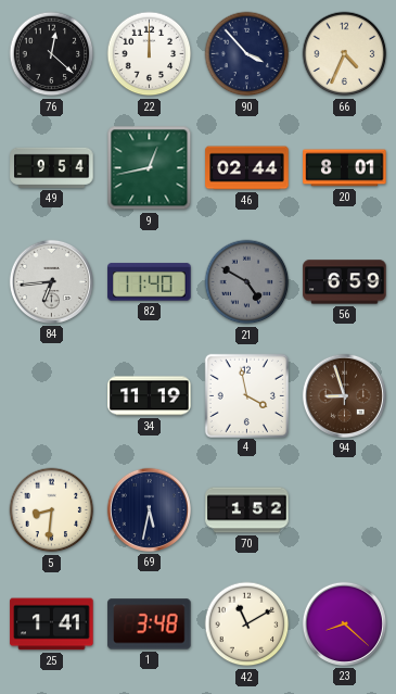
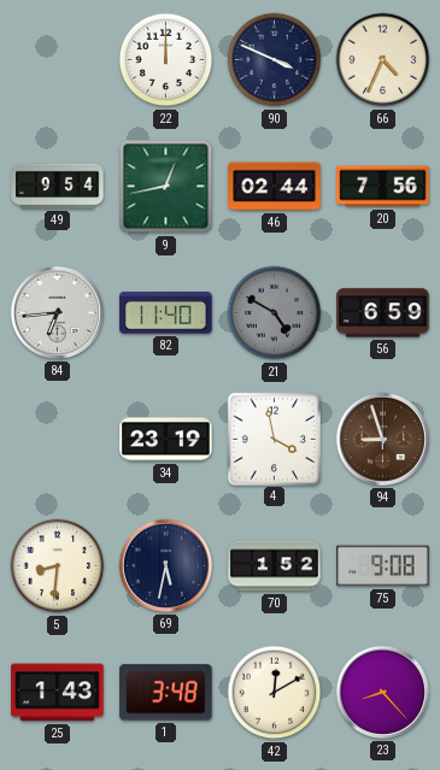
76: 12:22 -> none
90: 3:53 -> 3:49
20: 8:01 -> 7:56
34: 11:19 -> 23:19
75: none -> 9:08
25: 1:41 -> 1:43
42: 11:10 -> 12:10
23: 8:22 -> 8:23
